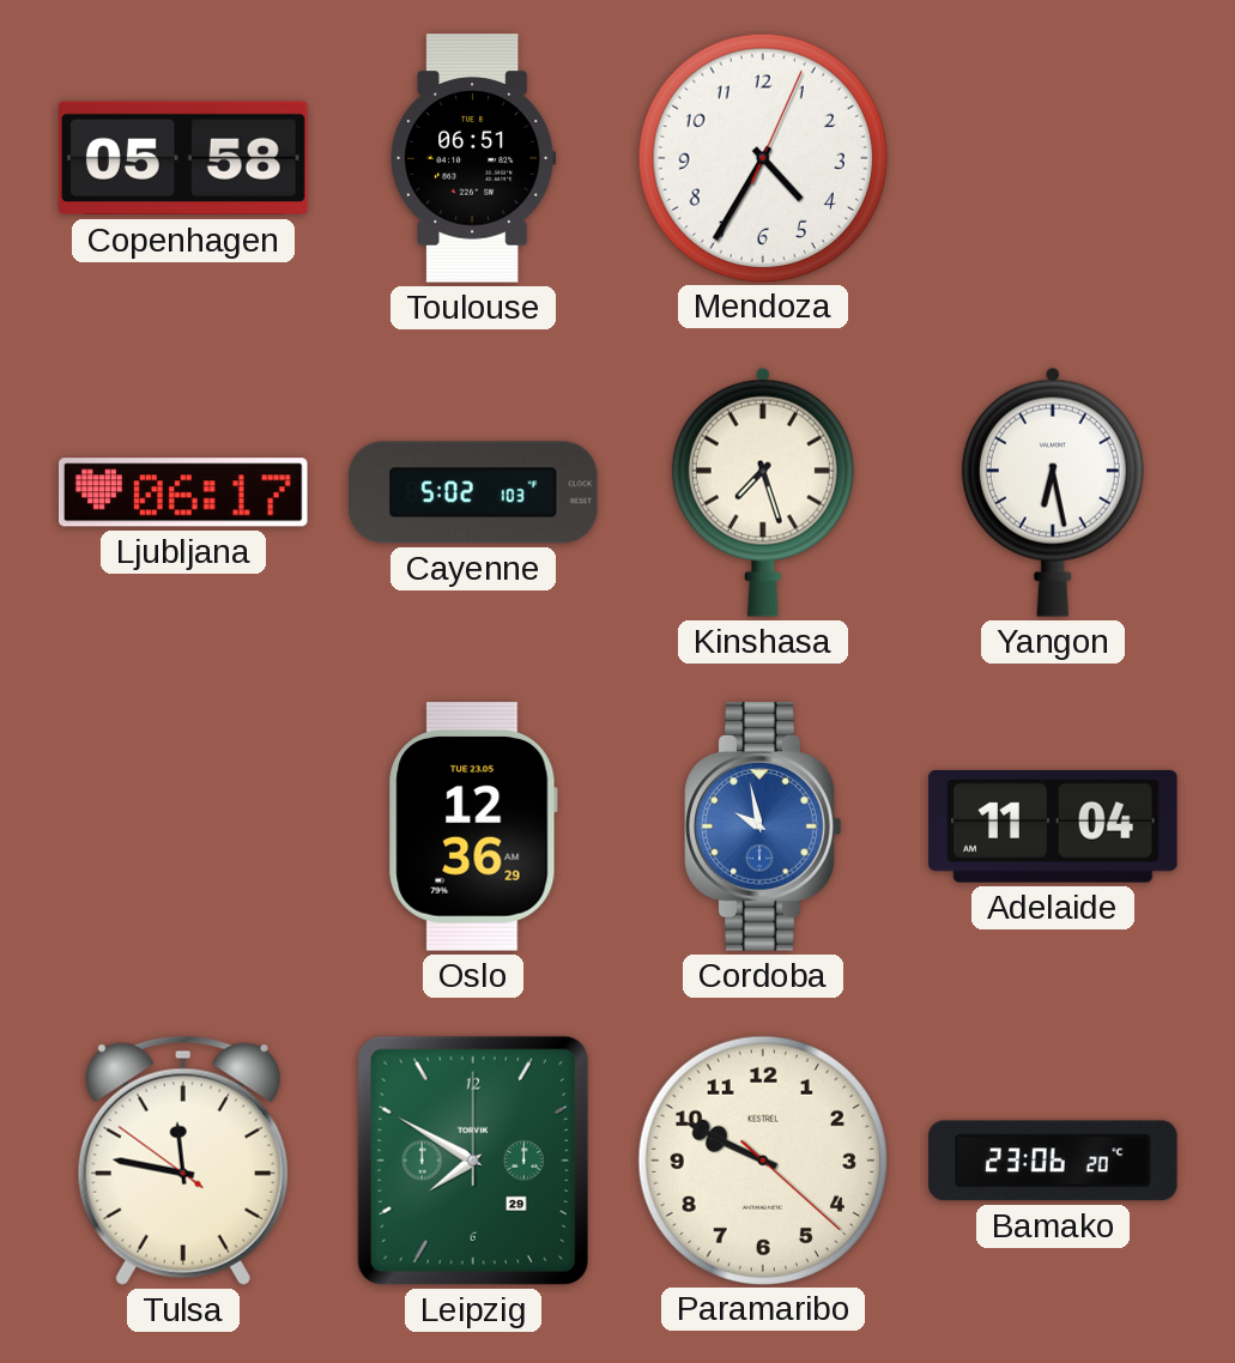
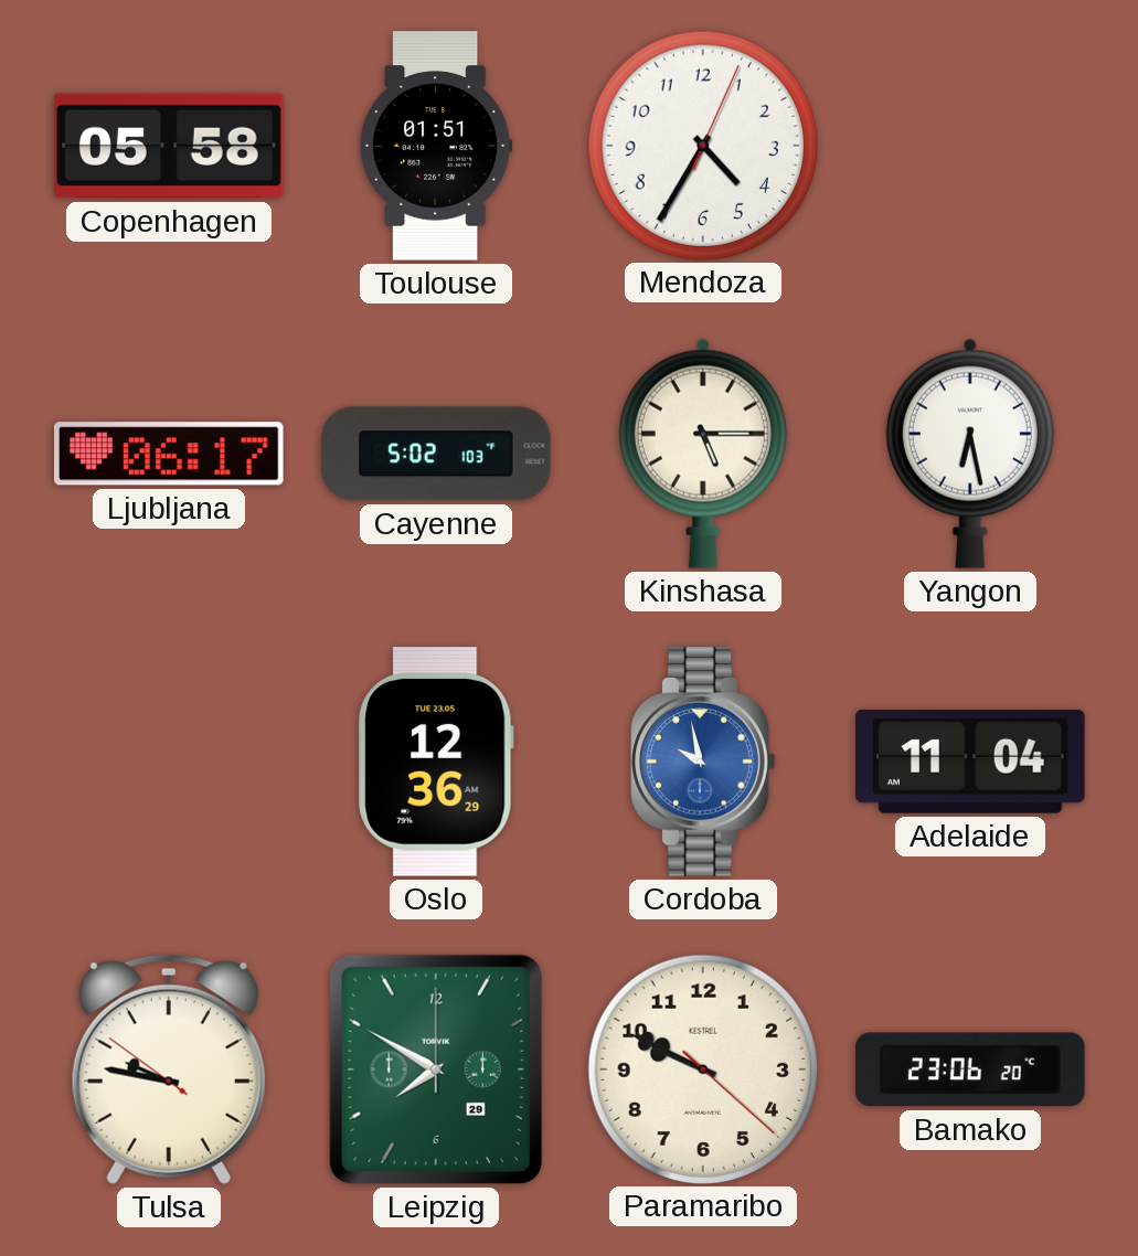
Toulouse: 06:51 -> 01:51
Kinshasa: 7:27 -> 5:15
Tulsa: 11:46 -> 9:46
